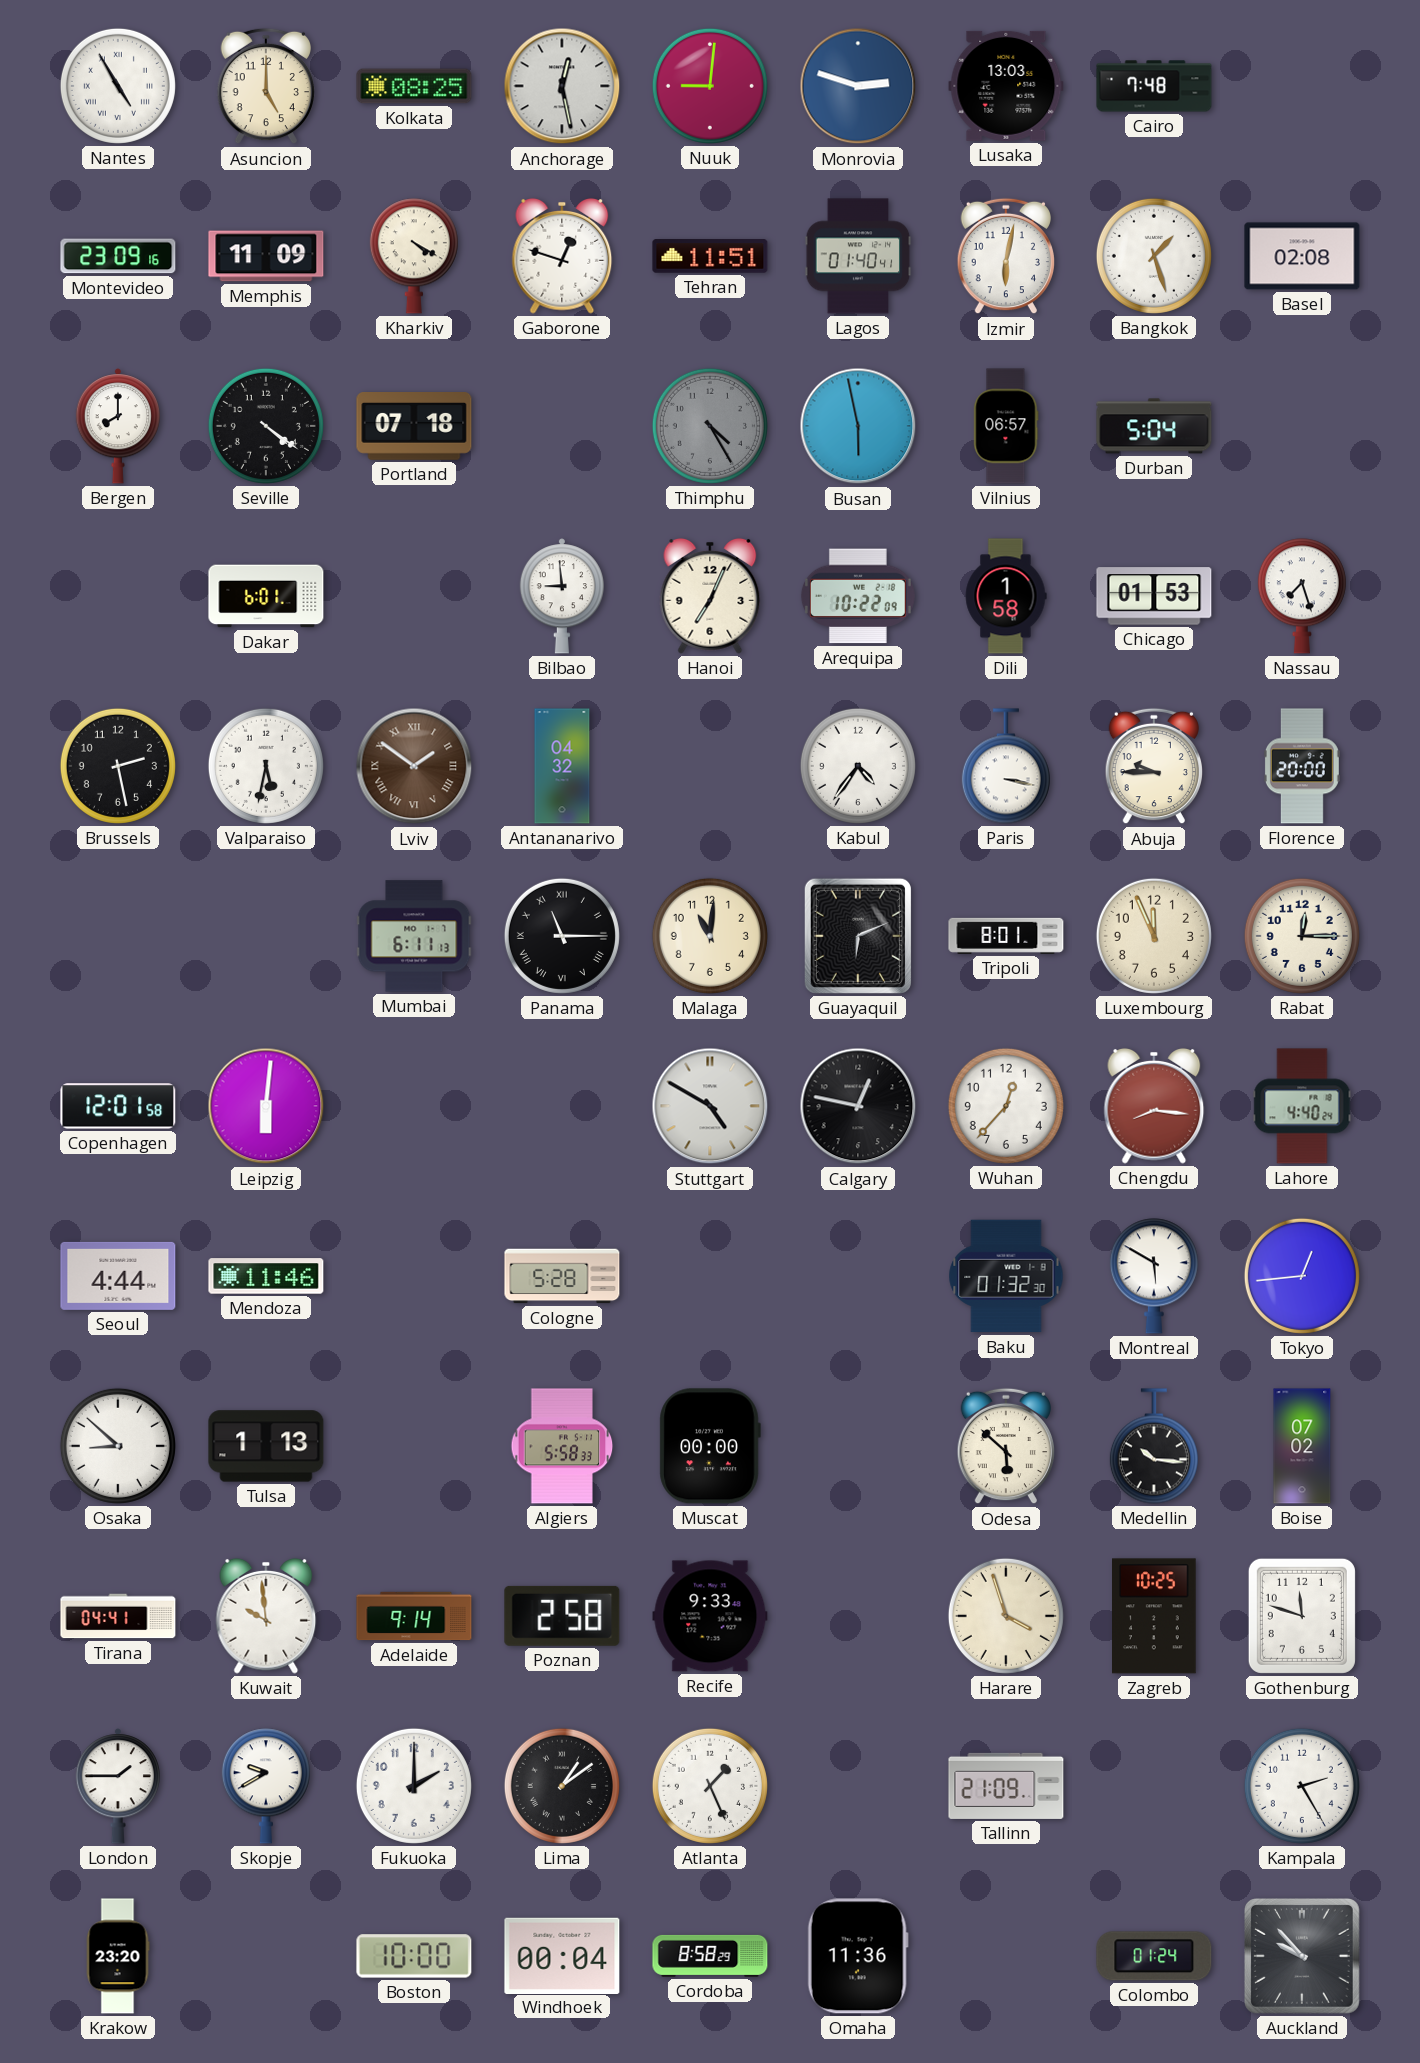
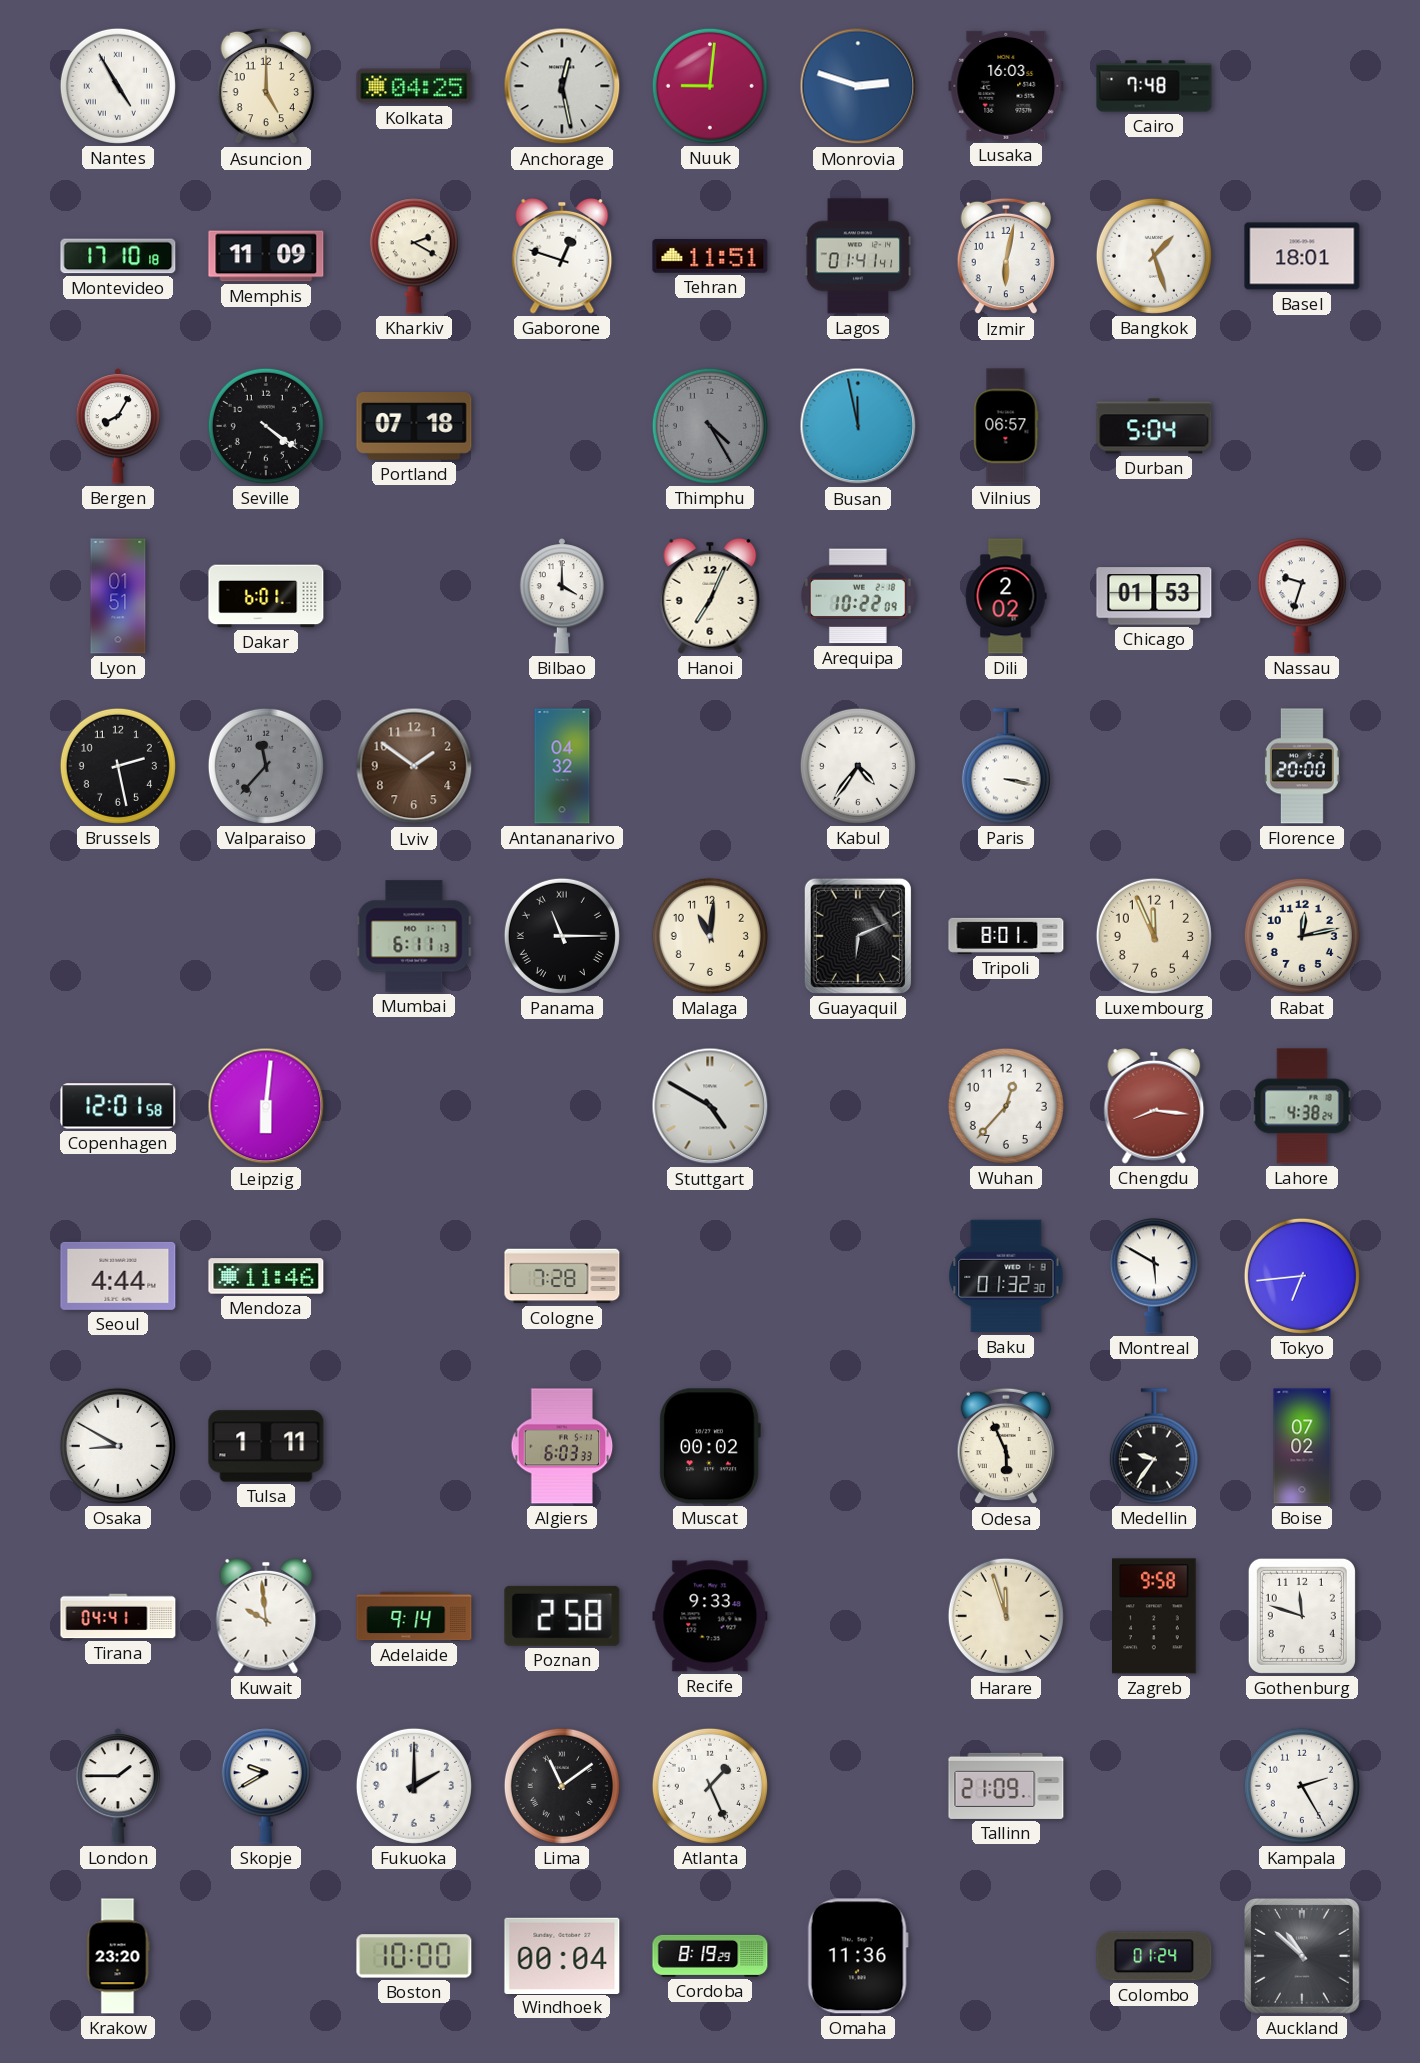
Kolkata: 08:25 -> 04:25
Lusaka: 13:03 -> 16:03
Montevideo: 23:09 -> 17:10
Kharkiv: 4:20 -> 2:20
Lagos: 01:40 -> 01:41
Basel: 02:08 -> 18:01
Bergen: 8:00 -> 8:05
Busan: 5:58 -> 11:58
Lyon: none -> 01:51
Bilbao: 8:59 -> 4:00
Dili: 1:58 -> 2:02
Nassau: 7:27 -> 9:33
Valparaiso: 5:32 -> 11:37
Valparaiso dial: white -> grey
Lviv numerals: Roman -> Arabic
Abuja: 9:45 -> none
Rabat: 12:15 -> 12:13
Calgary: 12:47 -> none
Lahore: 4:40 -> 4:38
Cologne: 5:28 -> 7:28
Tokyo: 12:44 -> 6:44
Osaka: 8:52 -> 8:50
Tulsa: 1:13 -> 1:11
Algiers: 5:58 -> 6:03
Muscat: 00:00 -> 00:02
Odesa: 5:52 -> 5:56
Medellin: 10:16 -> 9:36
Harare: 3:57 -> 11:57
Zagreb: 10:25 -> 9:58
Lima: 1:09 -> 11:09
Cordoba: 8:58 -> 8:19
Auckland: 9:53 -> 10:52
